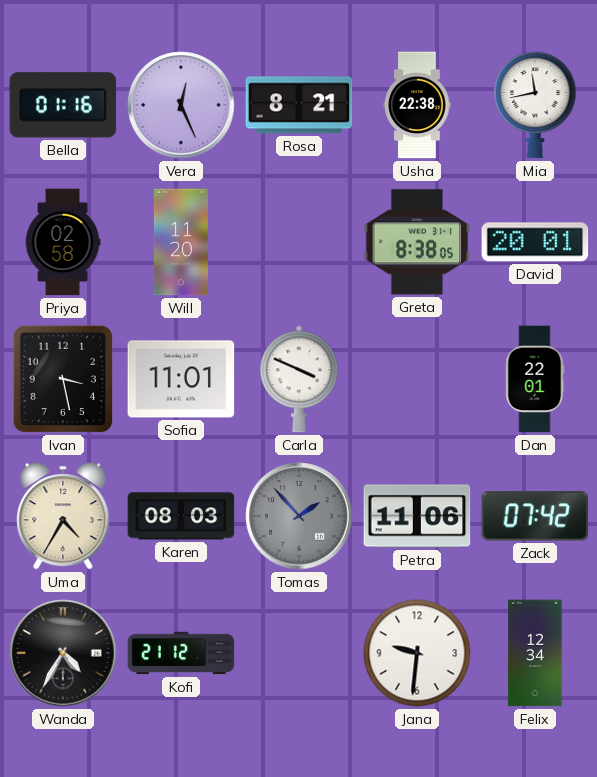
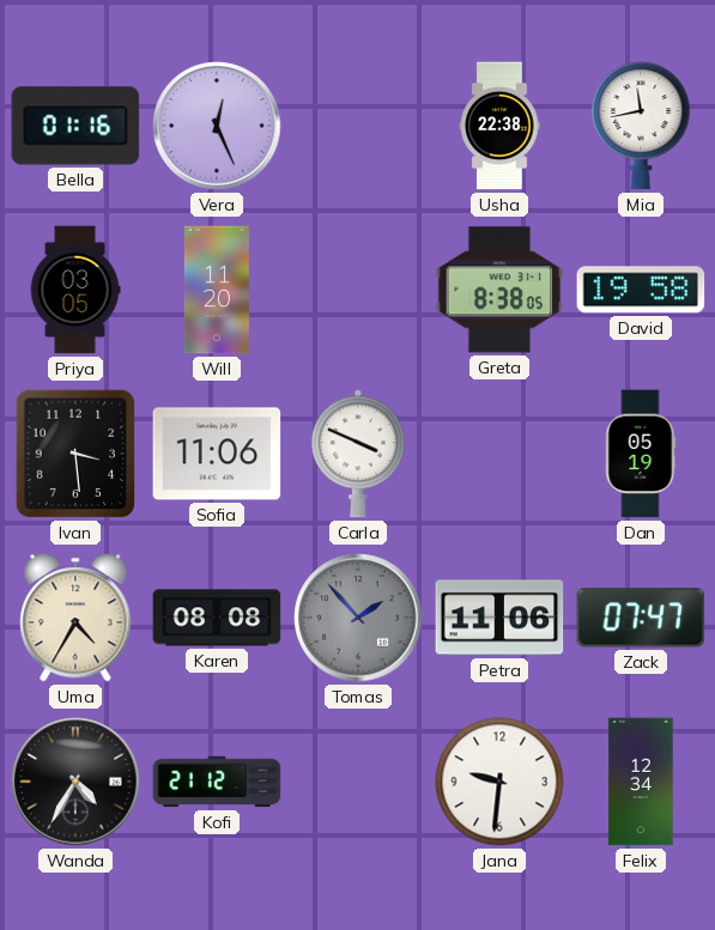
Rosa: 8:21 -> none
Priya: 02:58 -> 03:05
David: 20:01 -> 19:58
Ivan: 3:28 -> 3:29
Sofia: 11:01 -> 11:06
Dan: 22:01 -> 05:19
Karen: 08:03 -> 08:08
Zack: 07:42 -> 07:47
